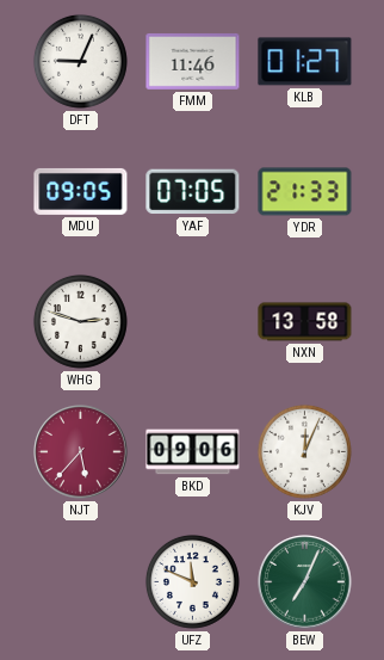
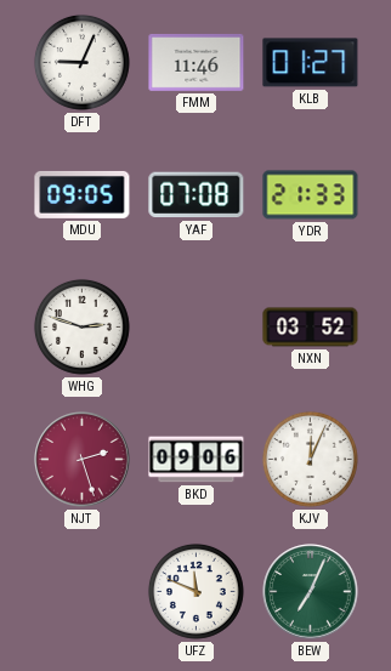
YAF: 07:05 -> 07:08
NXN: 13:58 -> 03:52
NJT: 5:37 -> 2:27
